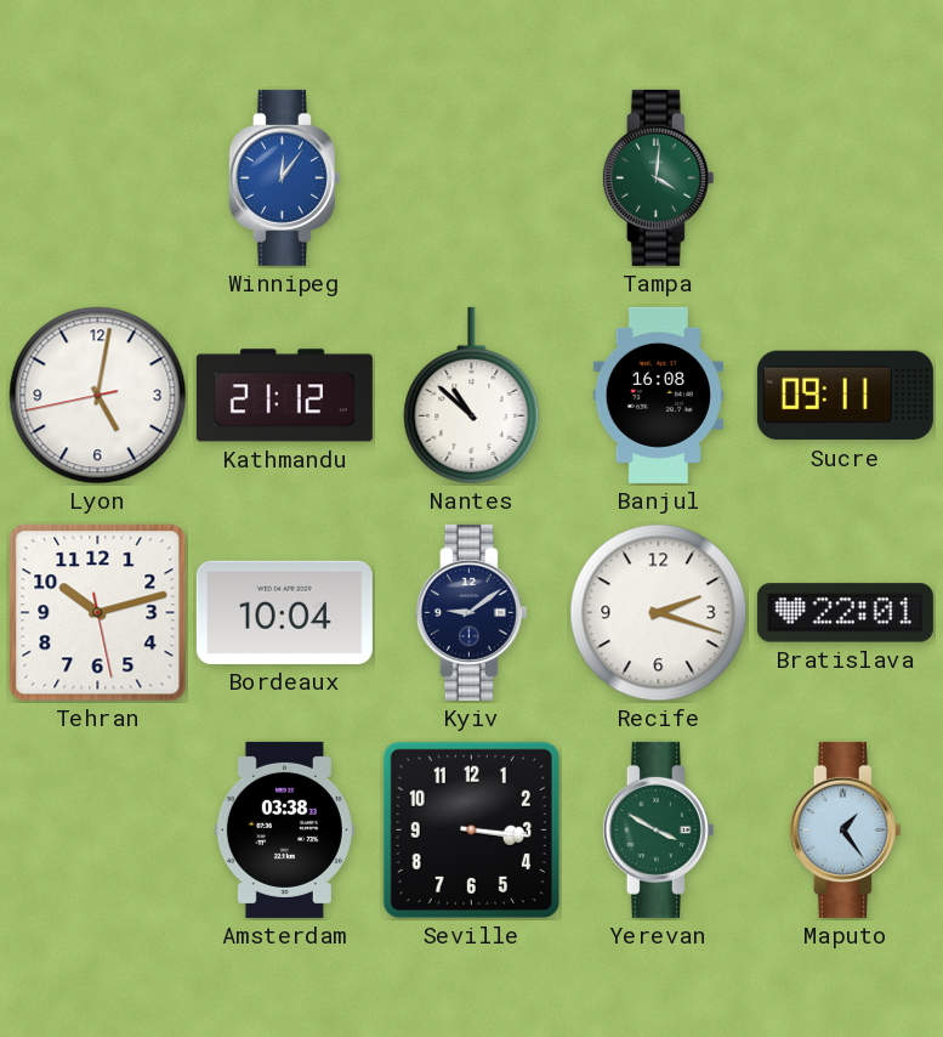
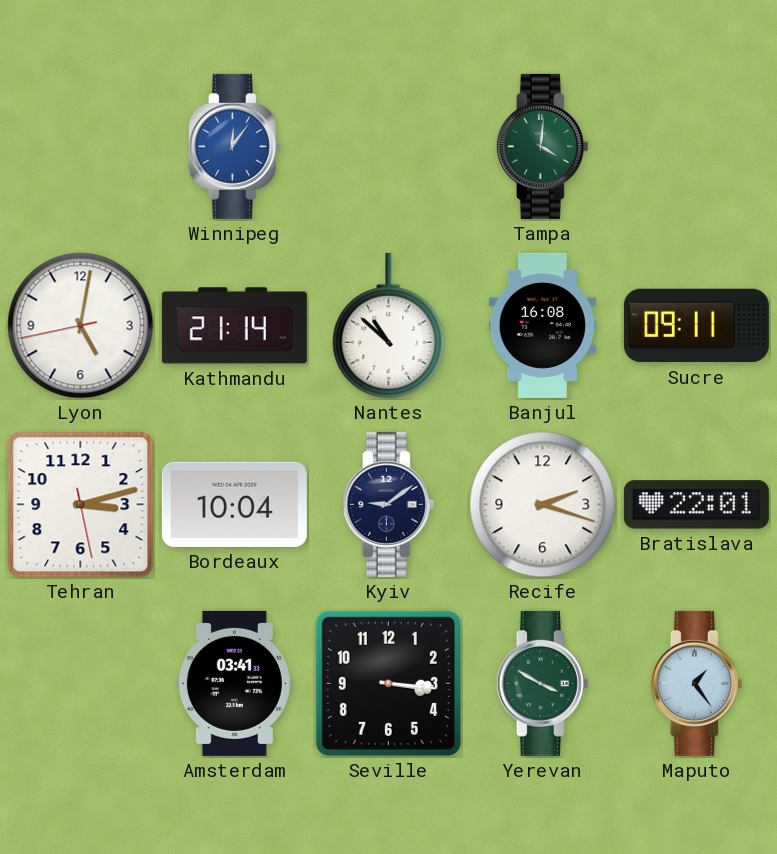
Kathmandu: 21:12 -> 21:14
Tehran: 10:12 -> 3:12
Amsterdam: 03:38 -> 03:41
